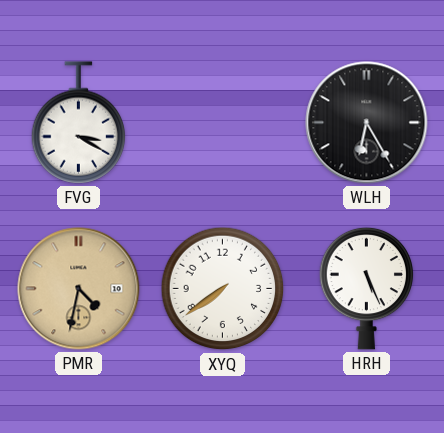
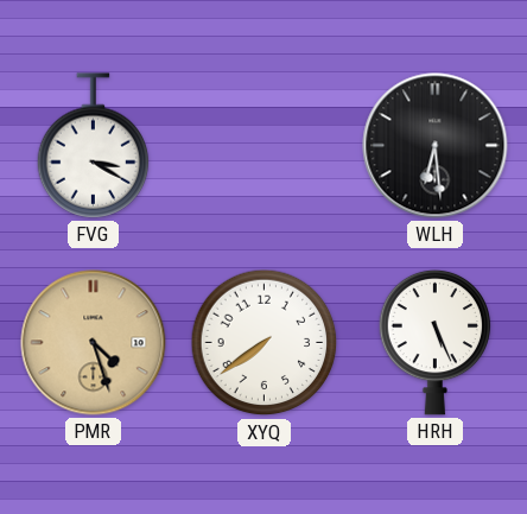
WLH: 6:25 -> 6:29
PMR: 4:32 -> 4:27
